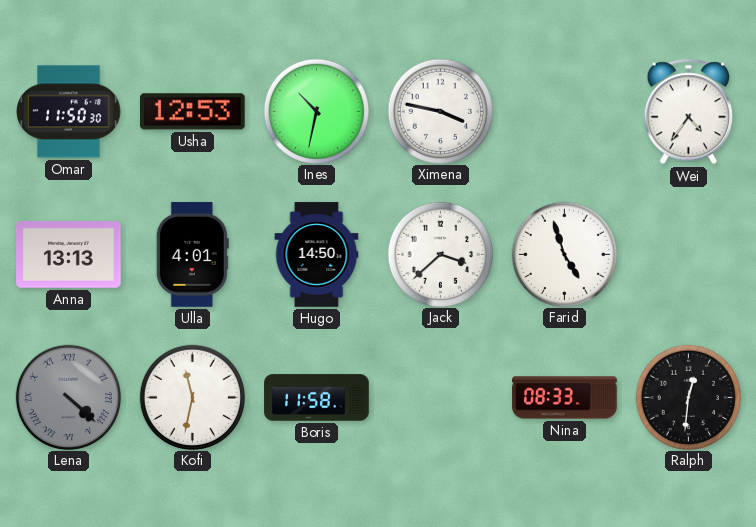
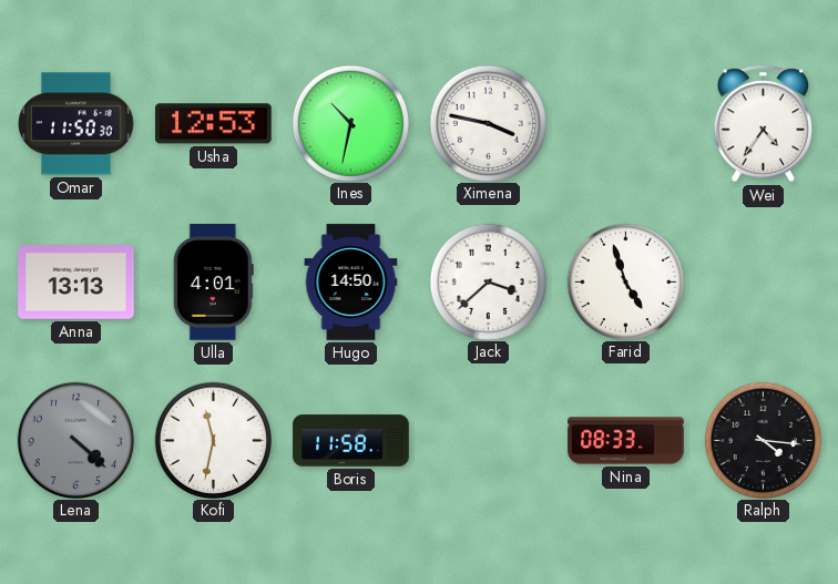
Lena numerals: Roman -> Arabic
Ralph: 12:31 -> 4:16
